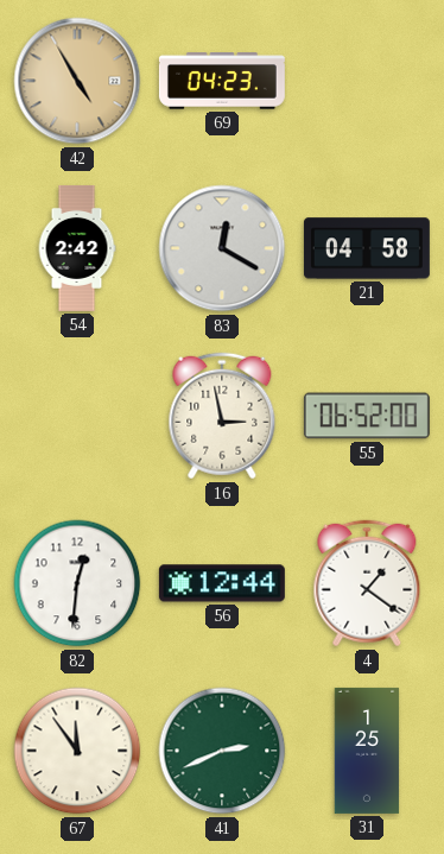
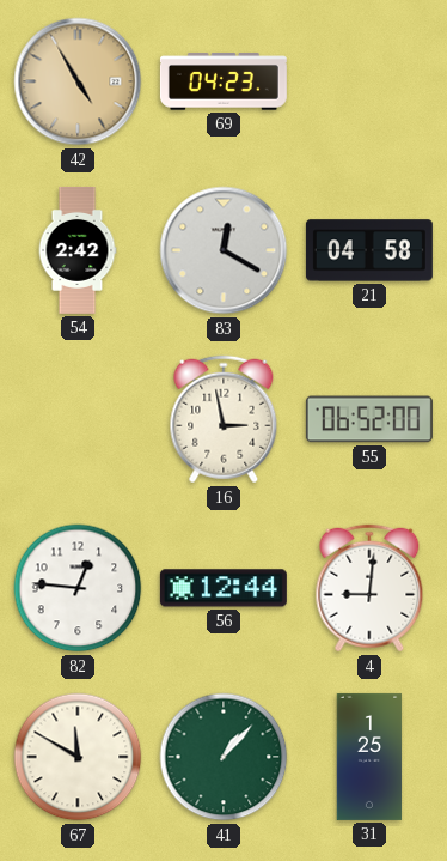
82: 12:31 -> 12:46
4: 1:21 -> 9:01
67: 11:54 -> 11:50
41: 2:41 -> 1:07
